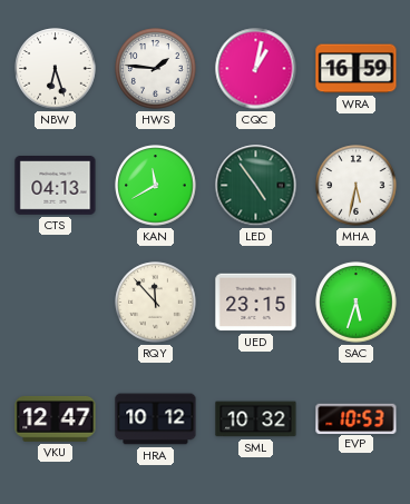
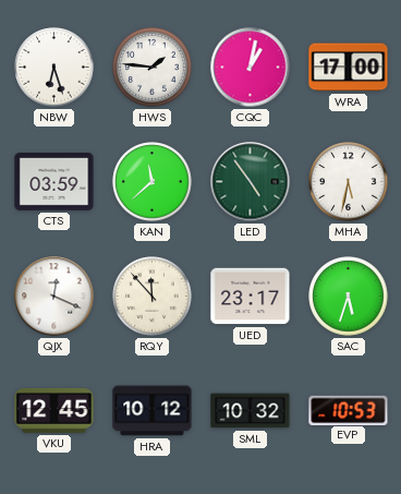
WRA: 16:59 -> 17:00
CTS: 04:13 -> 03:59
KAN: 11:40 -> 11:38
QJX: none -> 12:19
UED: 23:15 -> 23:17
VKU: 12:47 -> 12:45
